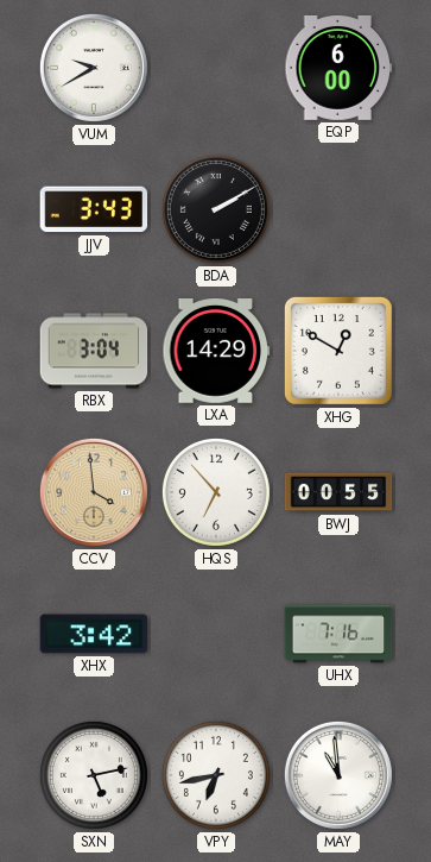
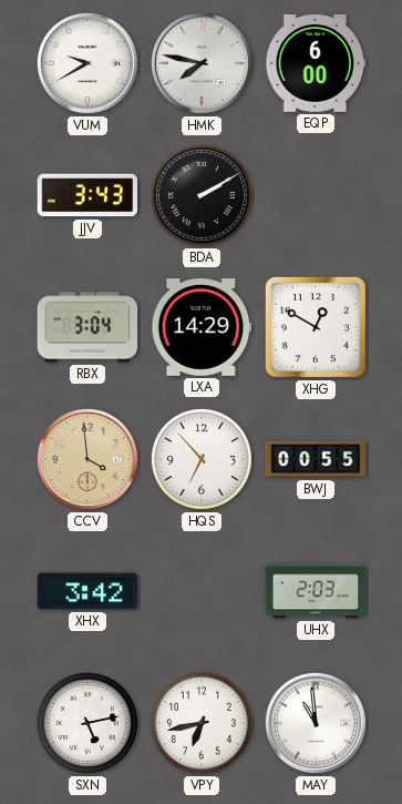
HMK: none -> 7:47
UHX: 7:16 -> 2:03
